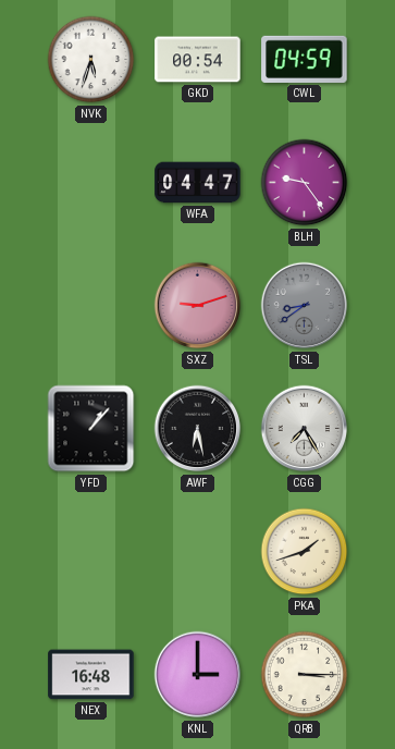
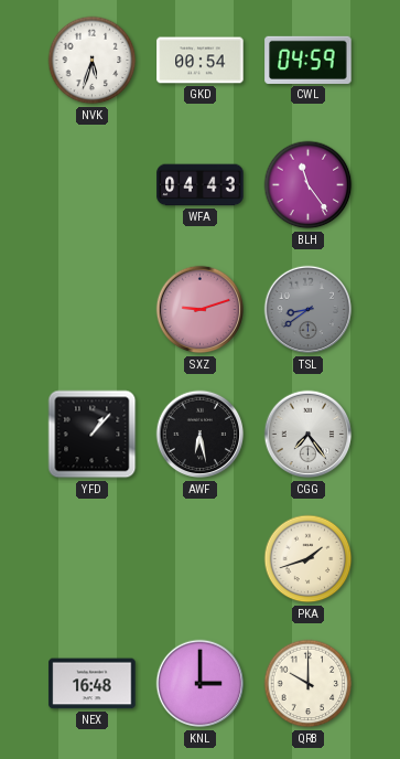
WFA: 04:47 -> 04:43
BLH: 9:24 -> 11:24
CGG: 7:25 -> 7:24
QRB: 3:15 -> 10:00
